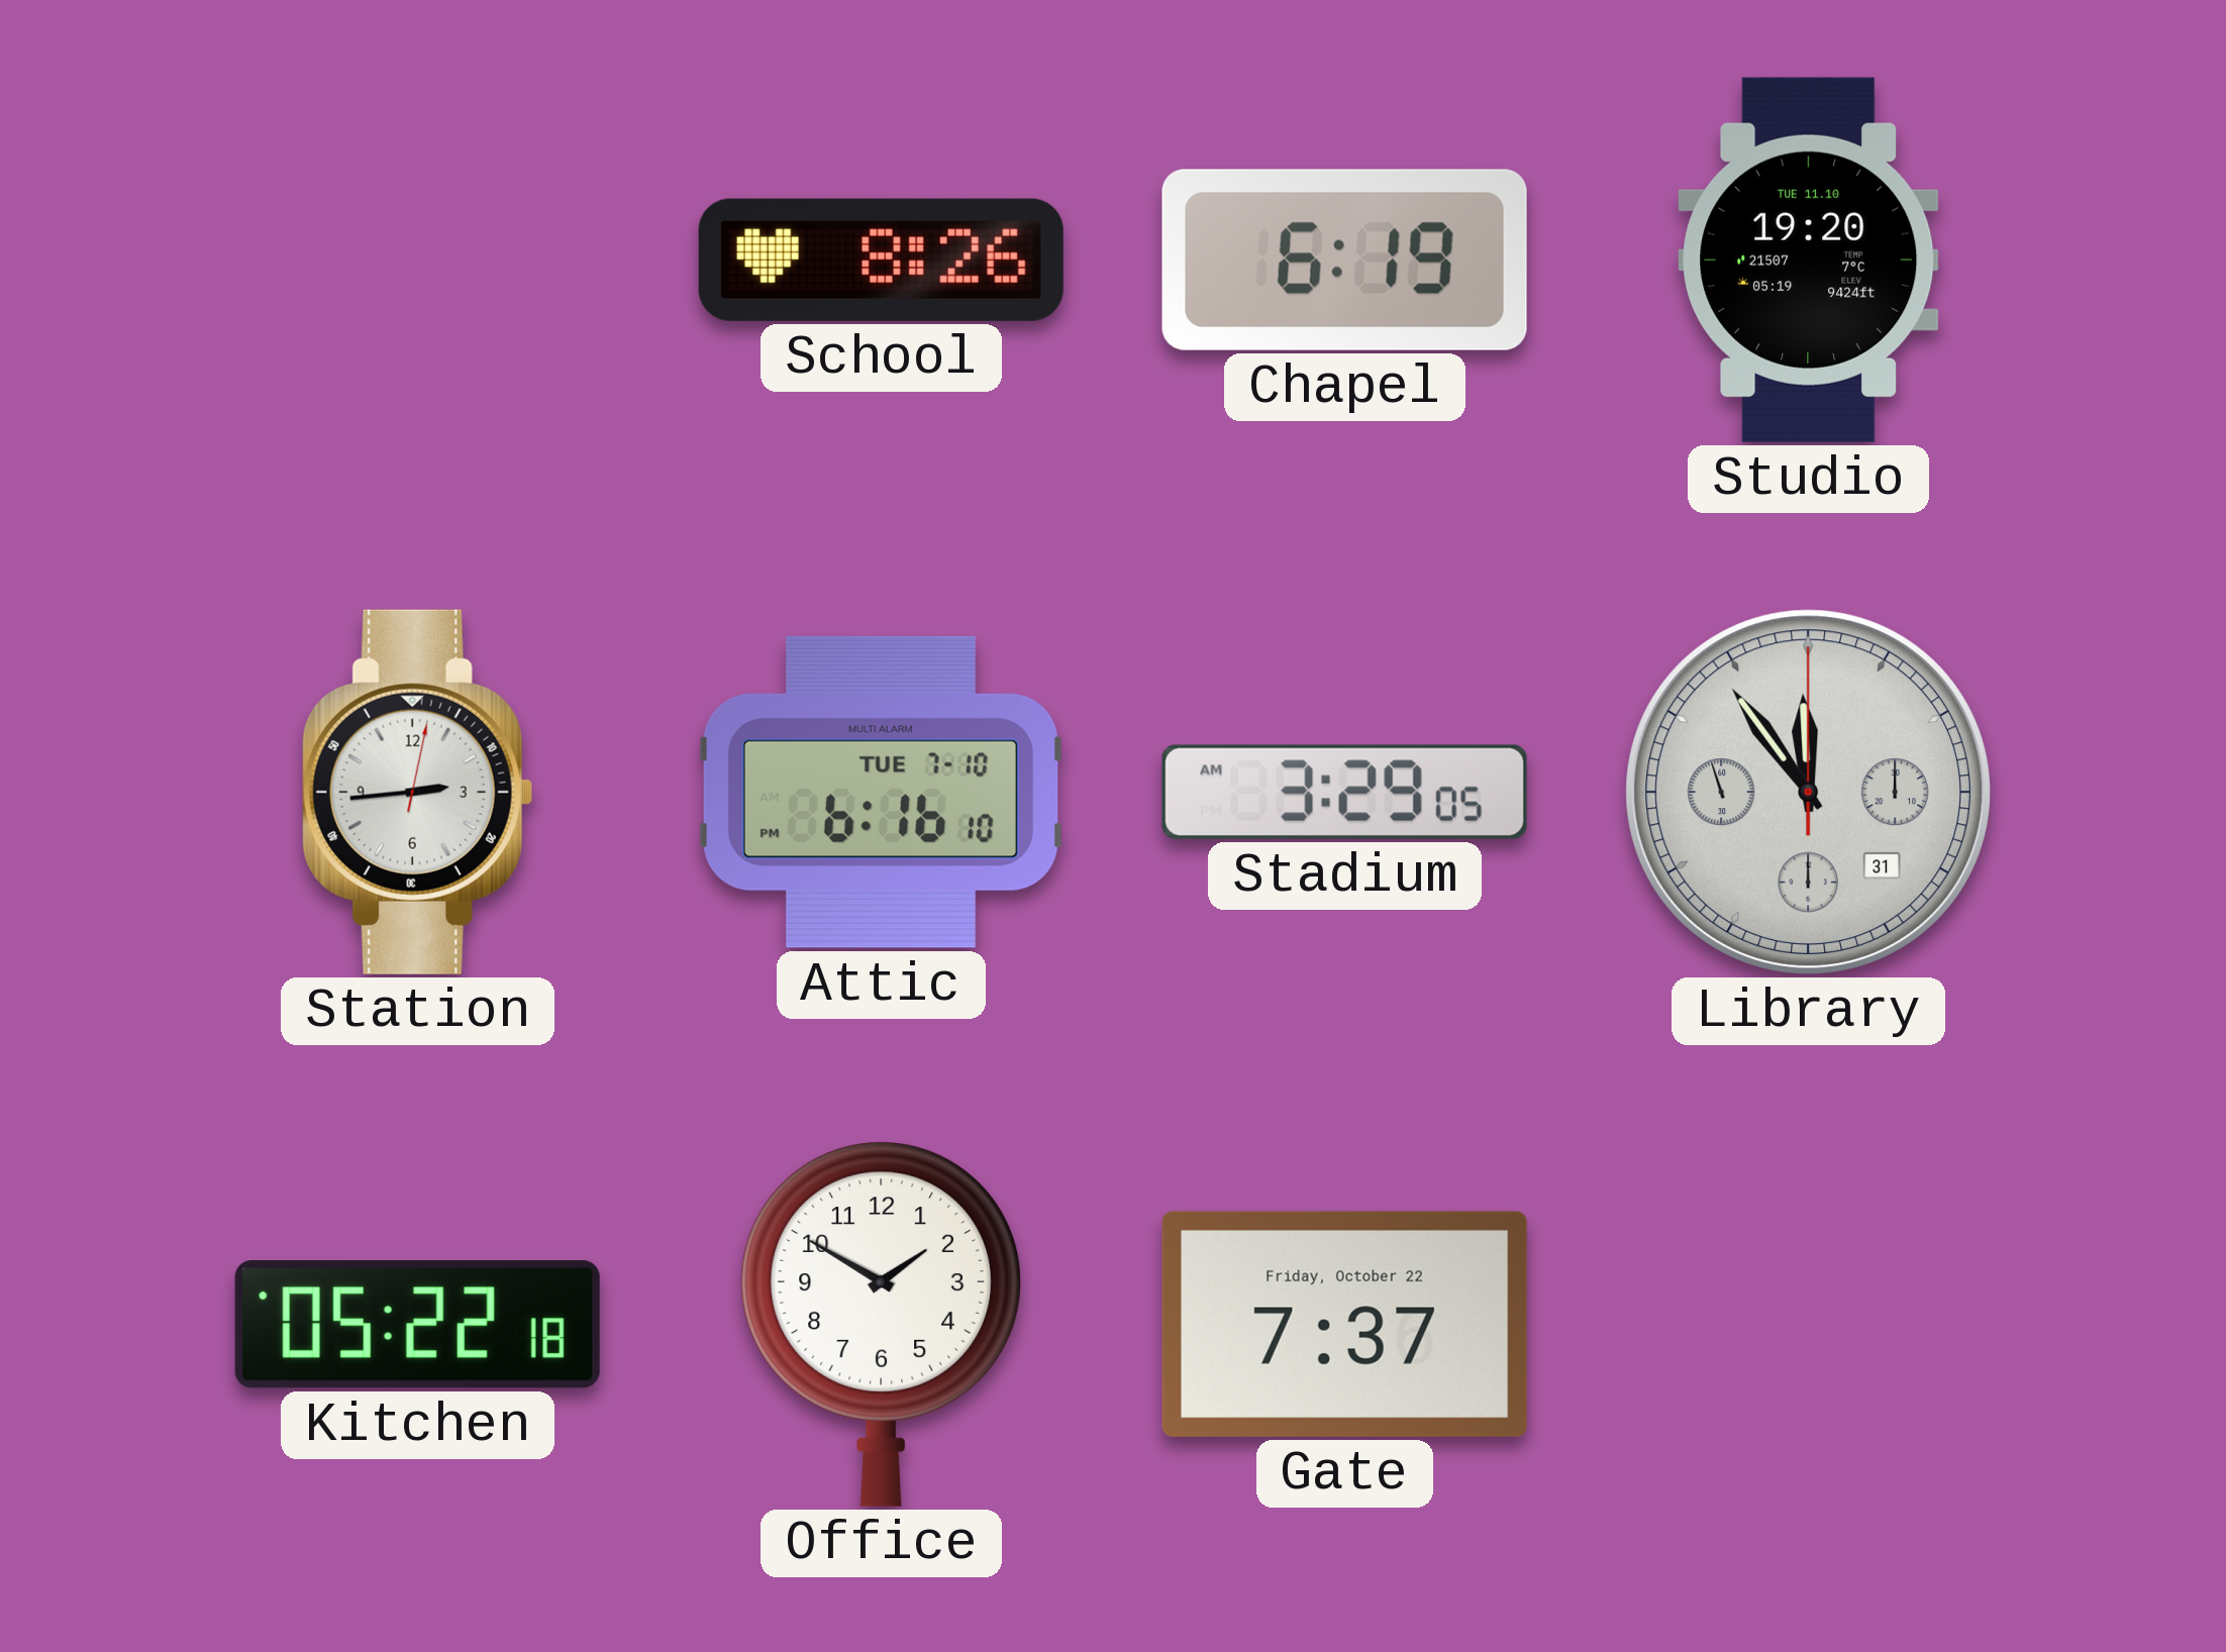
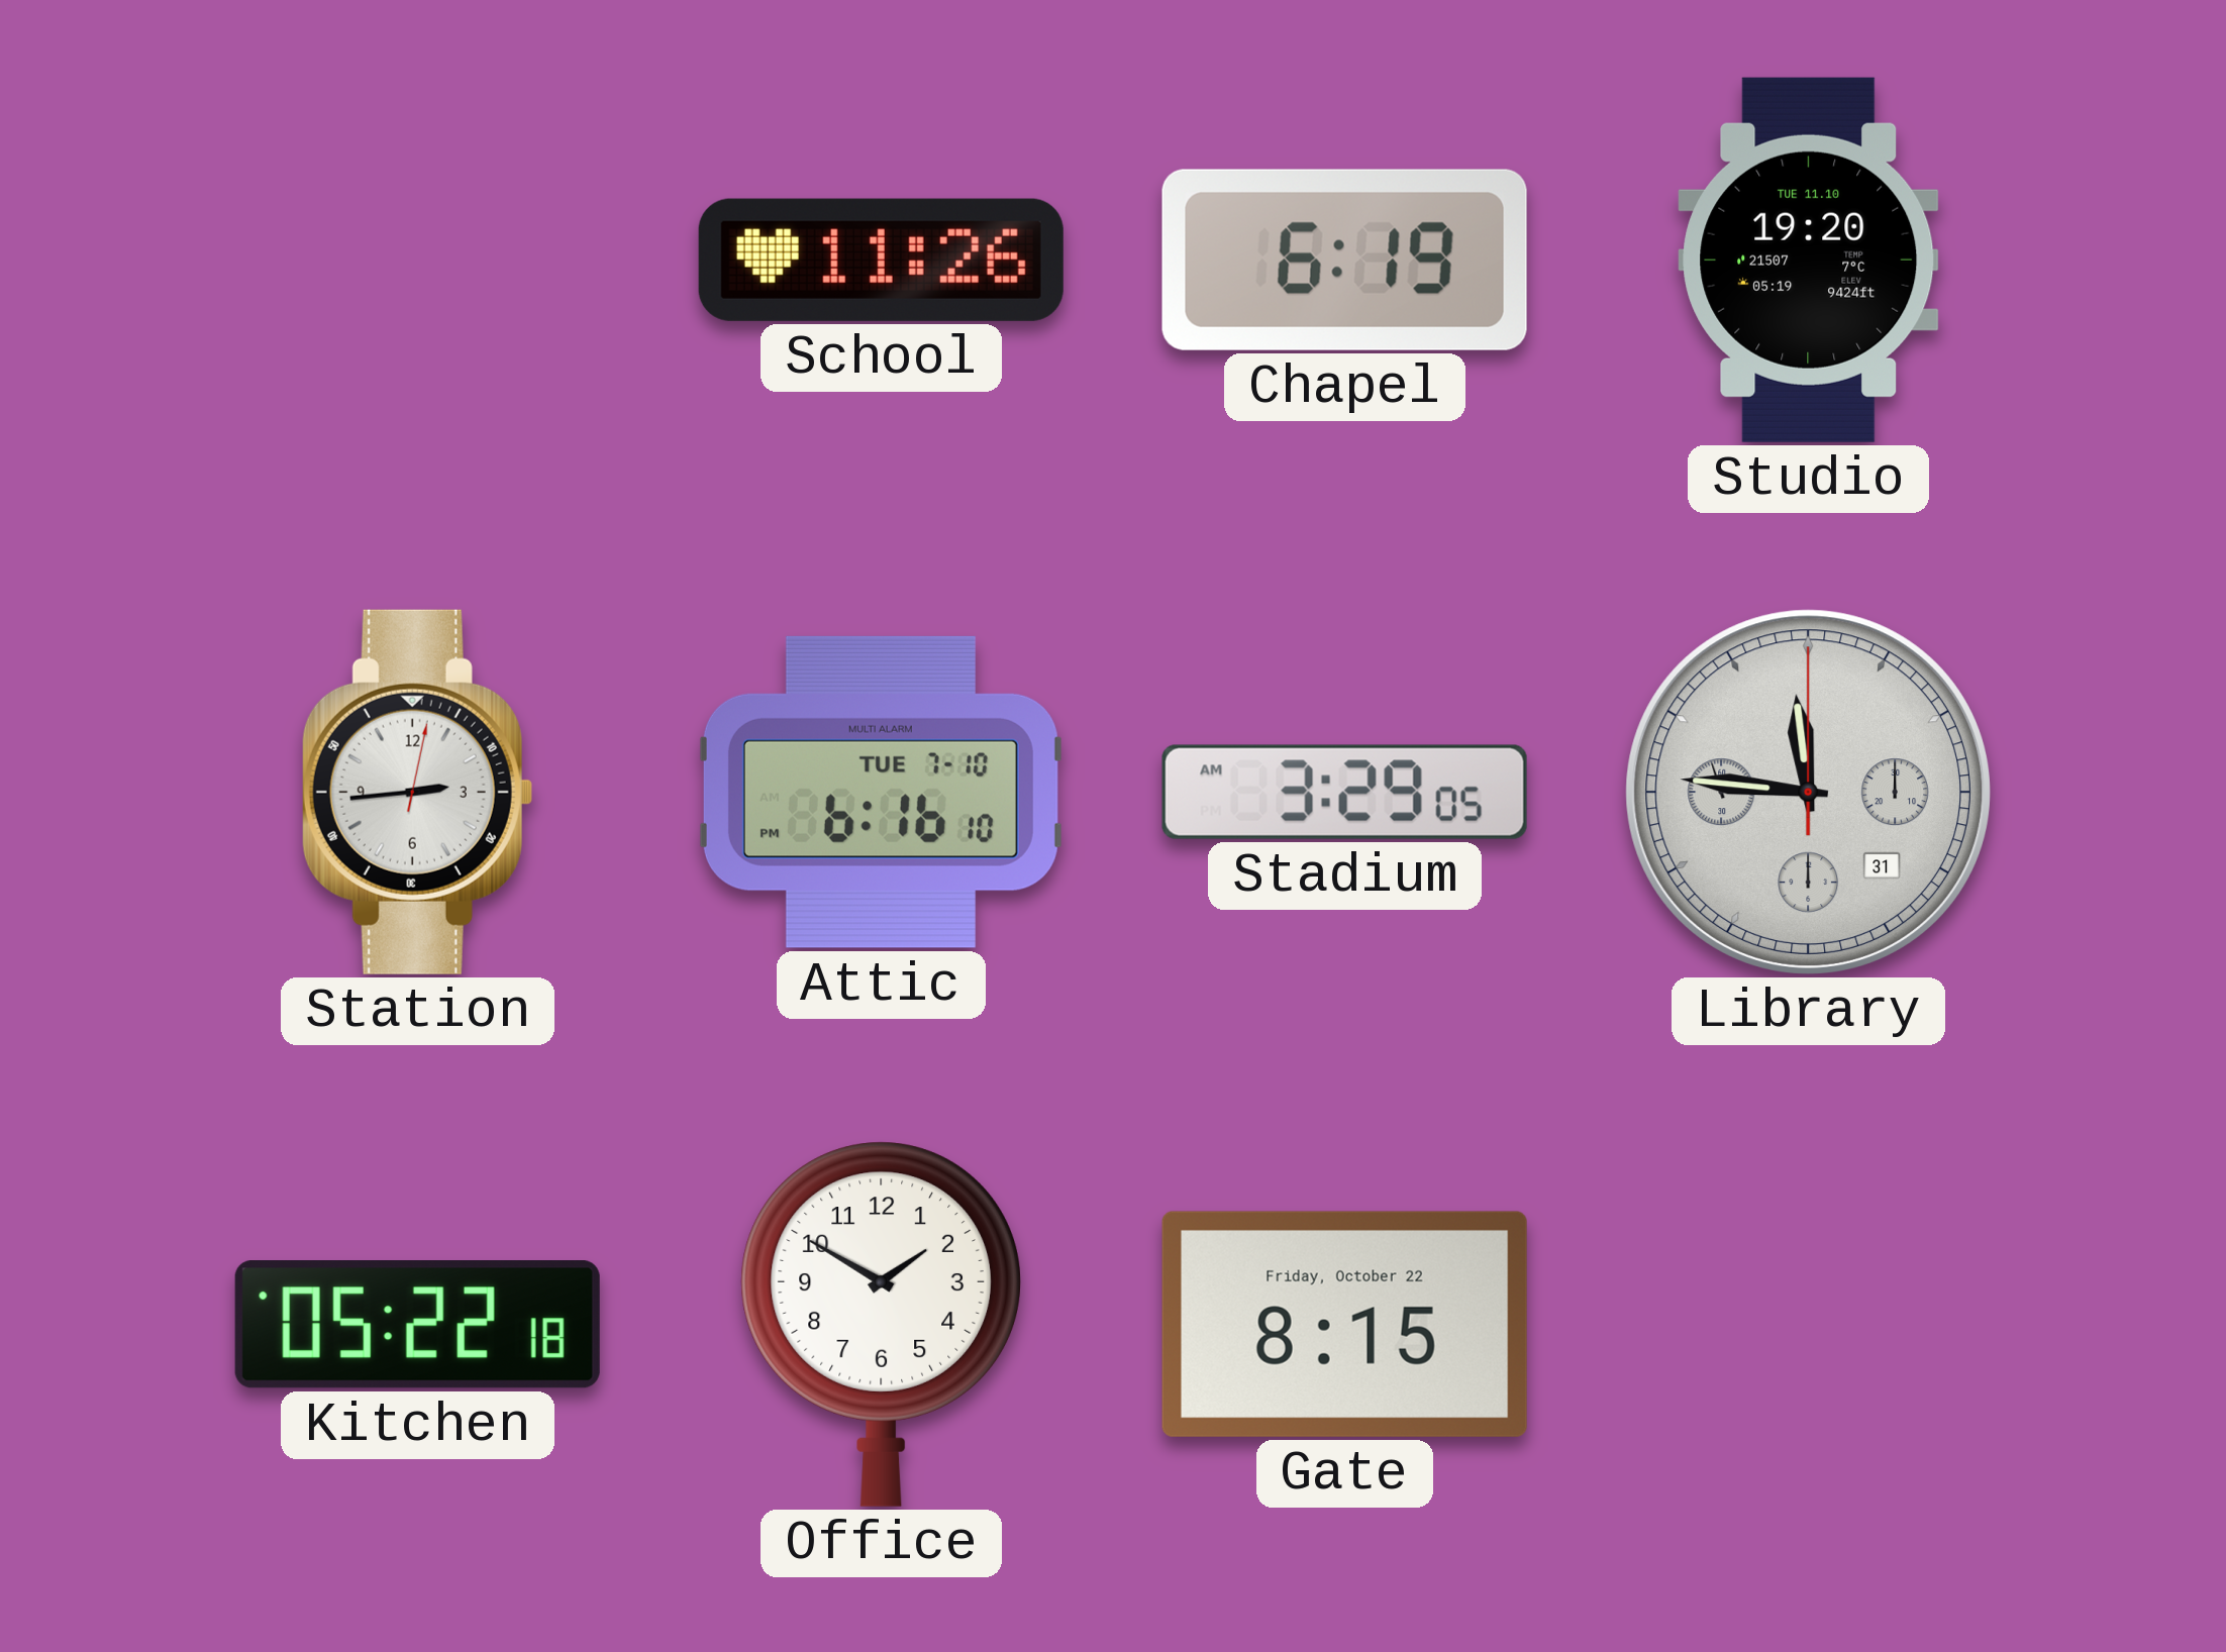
School: 8:26 -> 11:26
Library: 11:53 -> 11:45
Gate: 7:37 -> 8:15
